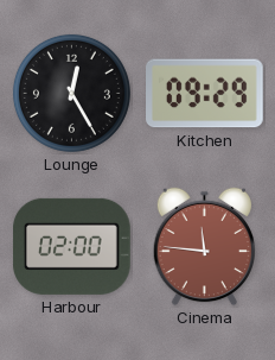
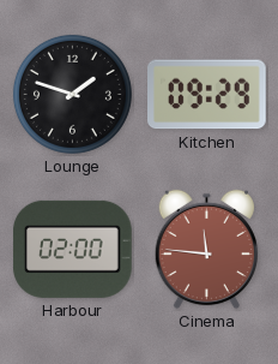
Lounge: 12:25 -> 1:48
